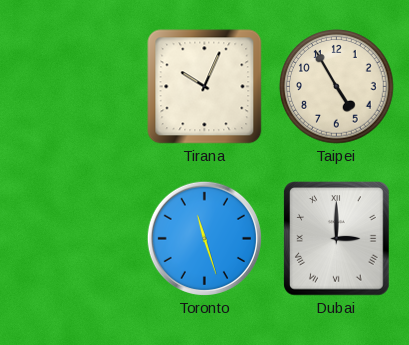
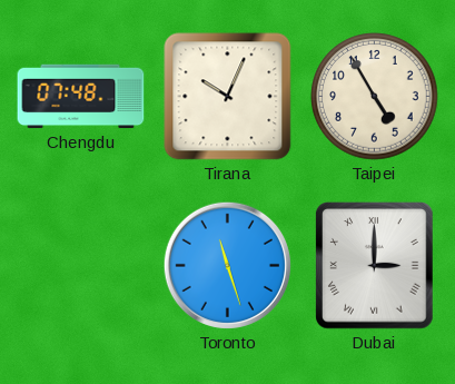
Chengdu: none -> 07:48
